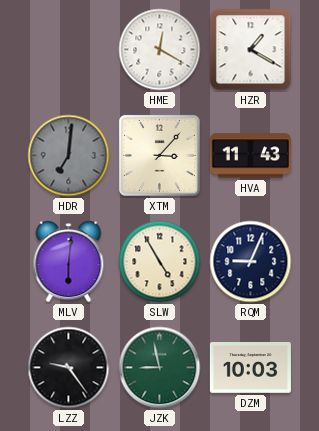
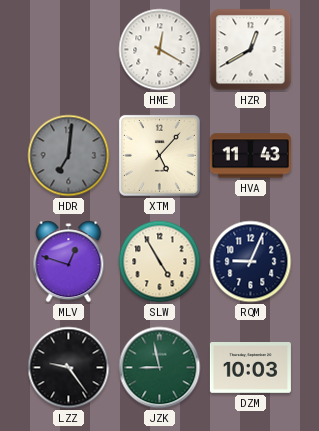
HZR: 1:20 -> 12:40
XTM: 3:07 -> 5:07
MLV: 6:01 -> 12:48
